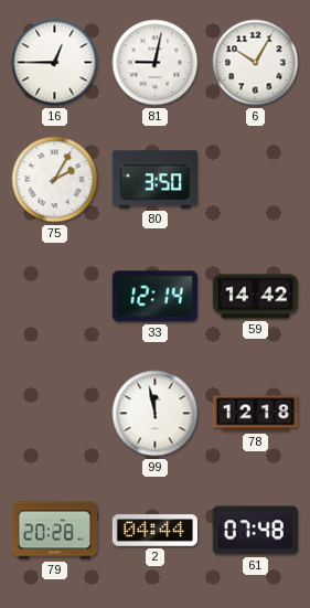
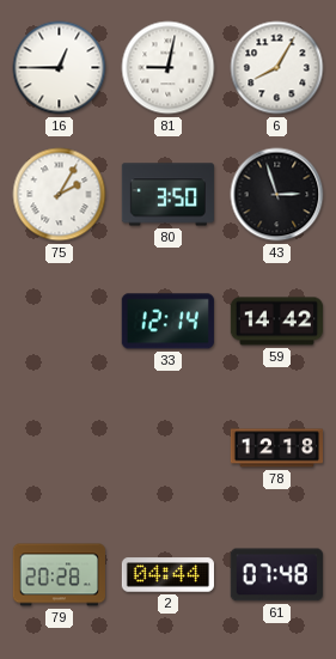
6: 10:05 -> 8:05
43: none -> 2:57
99: 11:58 -> none
